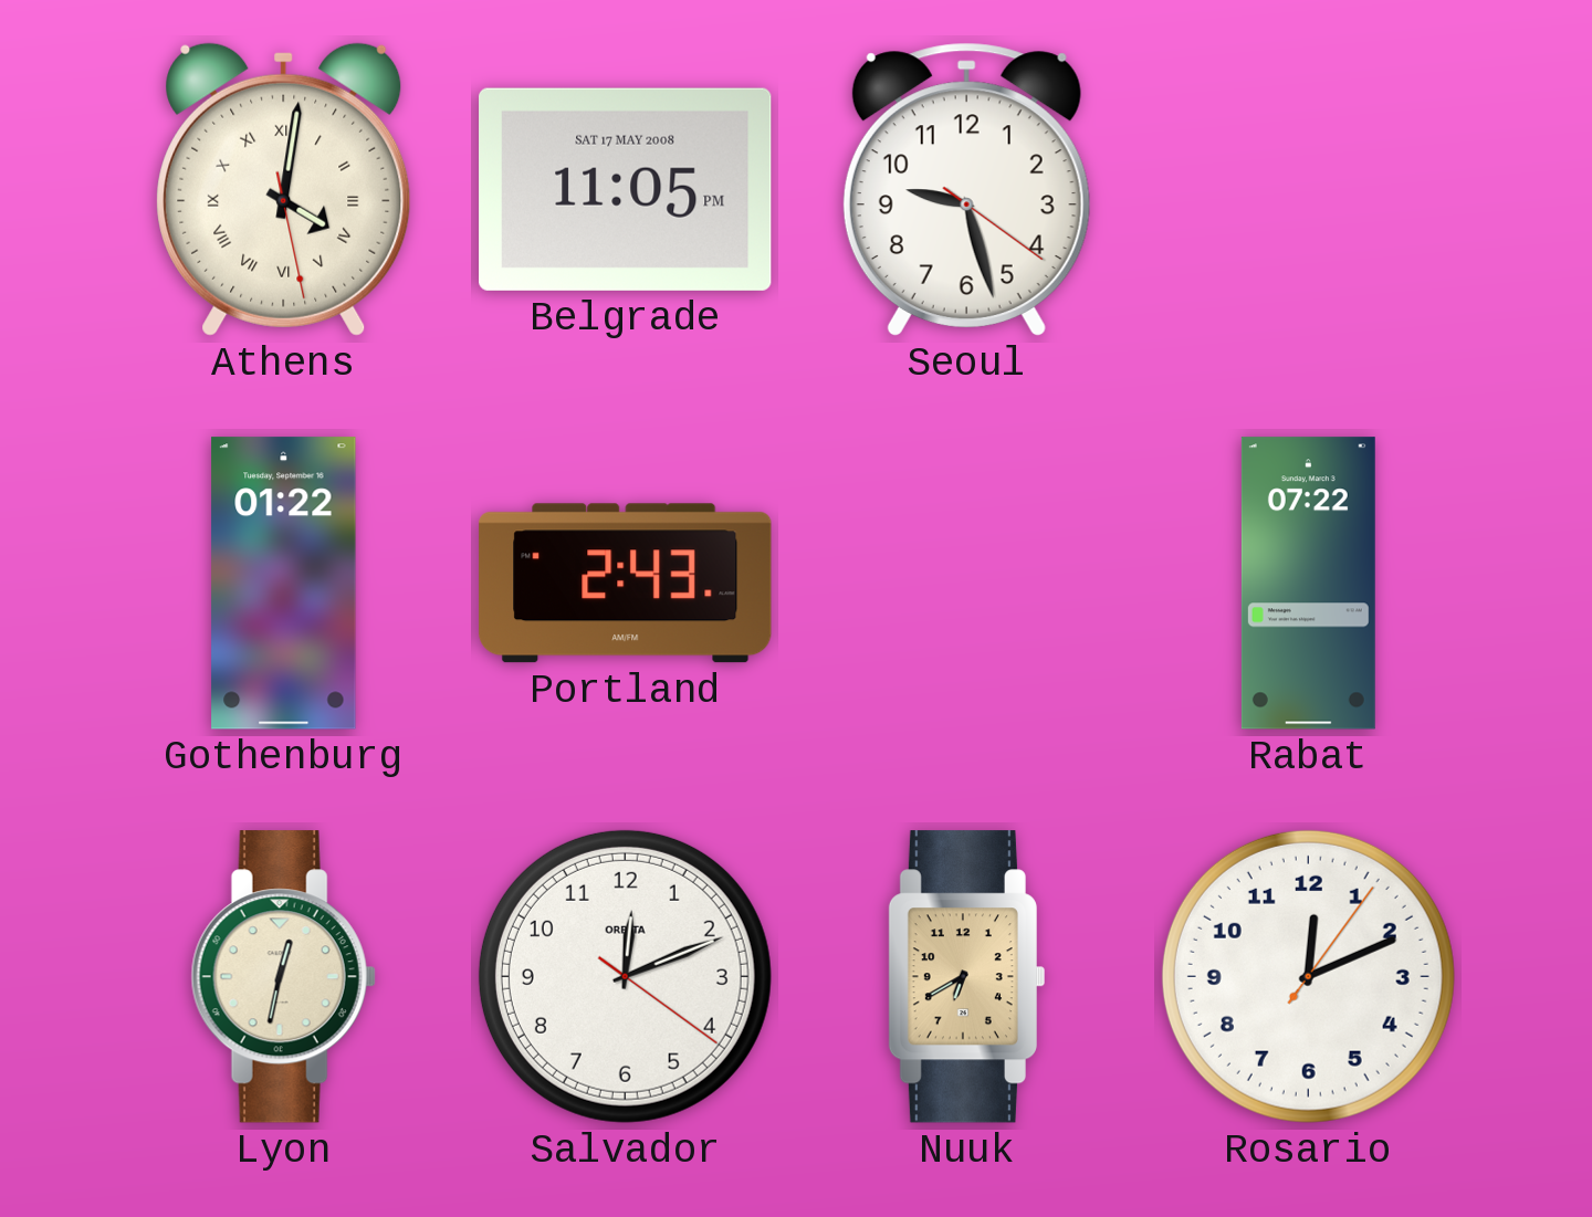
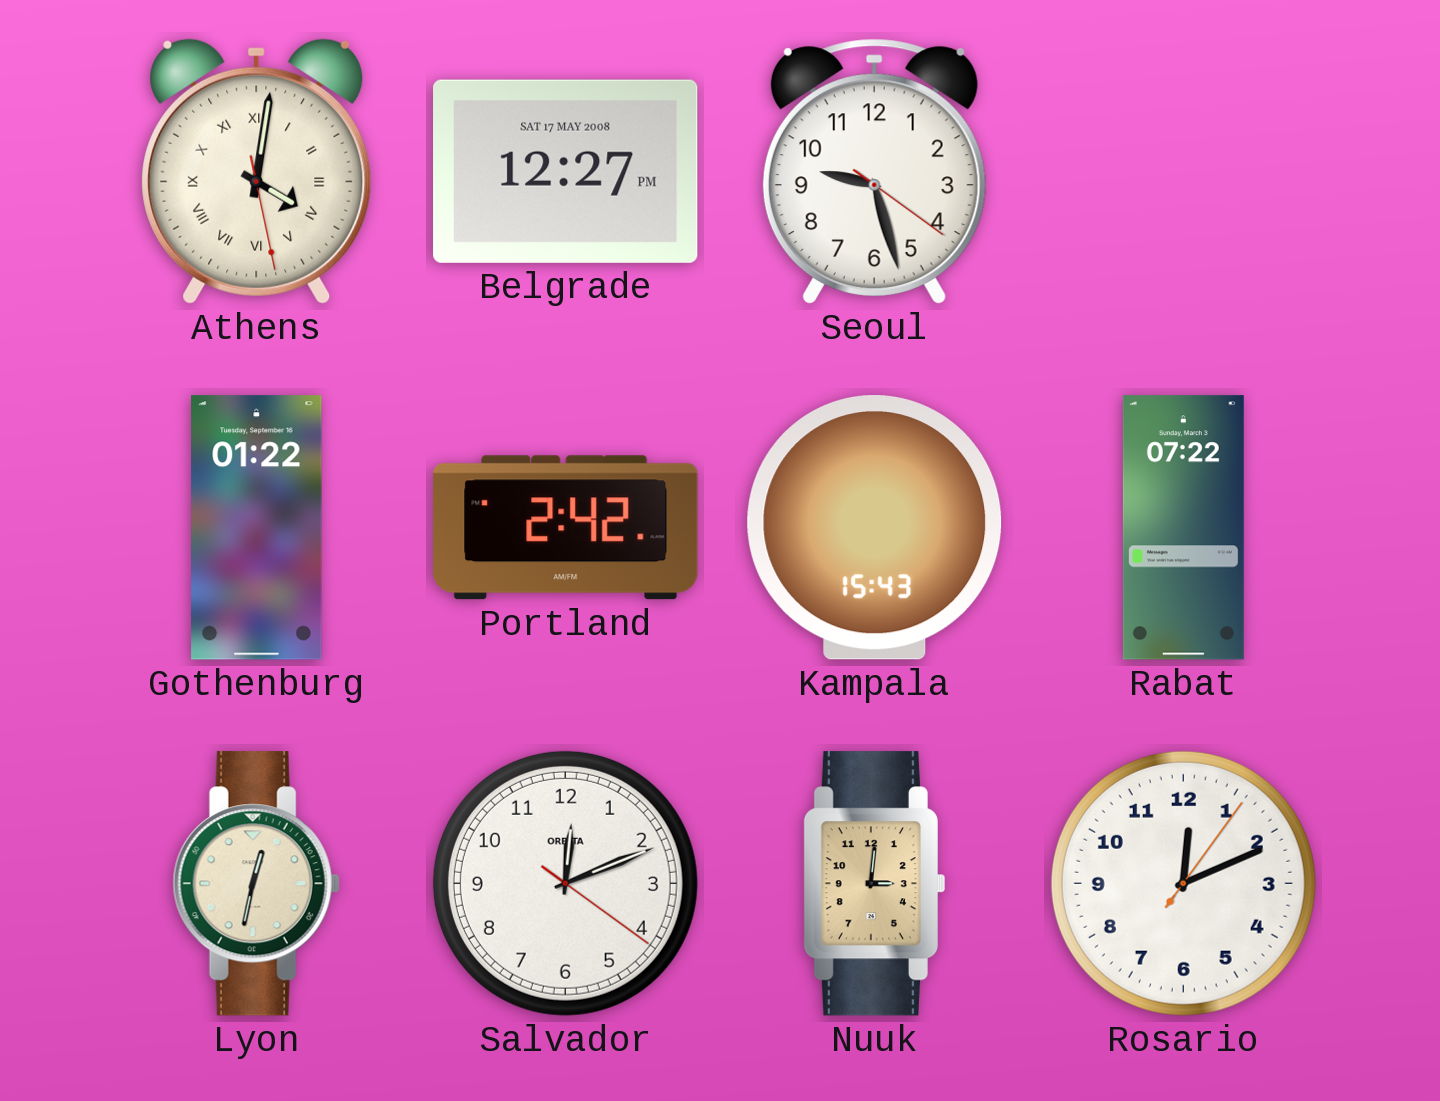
Belgrade: 11:05 -> 12:27
Portland: 2:43 -> 2:42
Kampala: none -> 15:43
Nuuk: 6:40 -> 3:01
